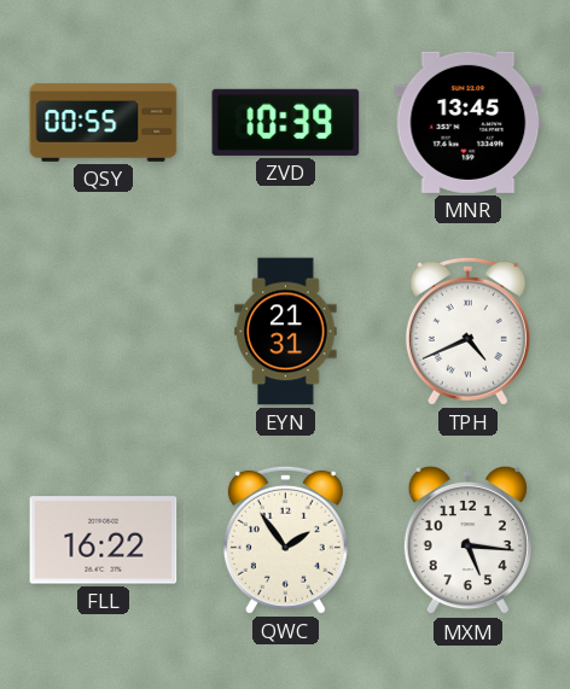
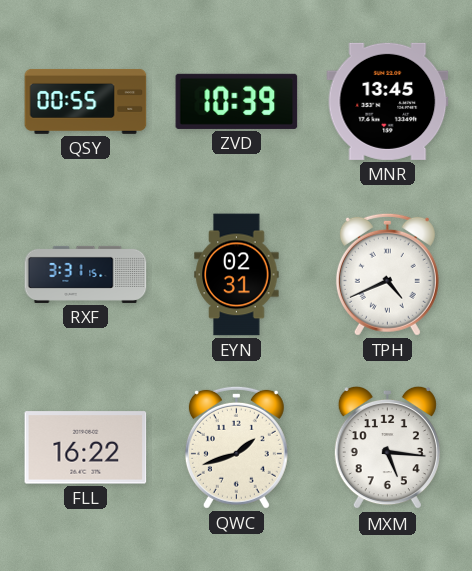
RXF: none -> 3:31
EYN: 21:31 -> 02:31
QWC: 1:54 -> 1:42
